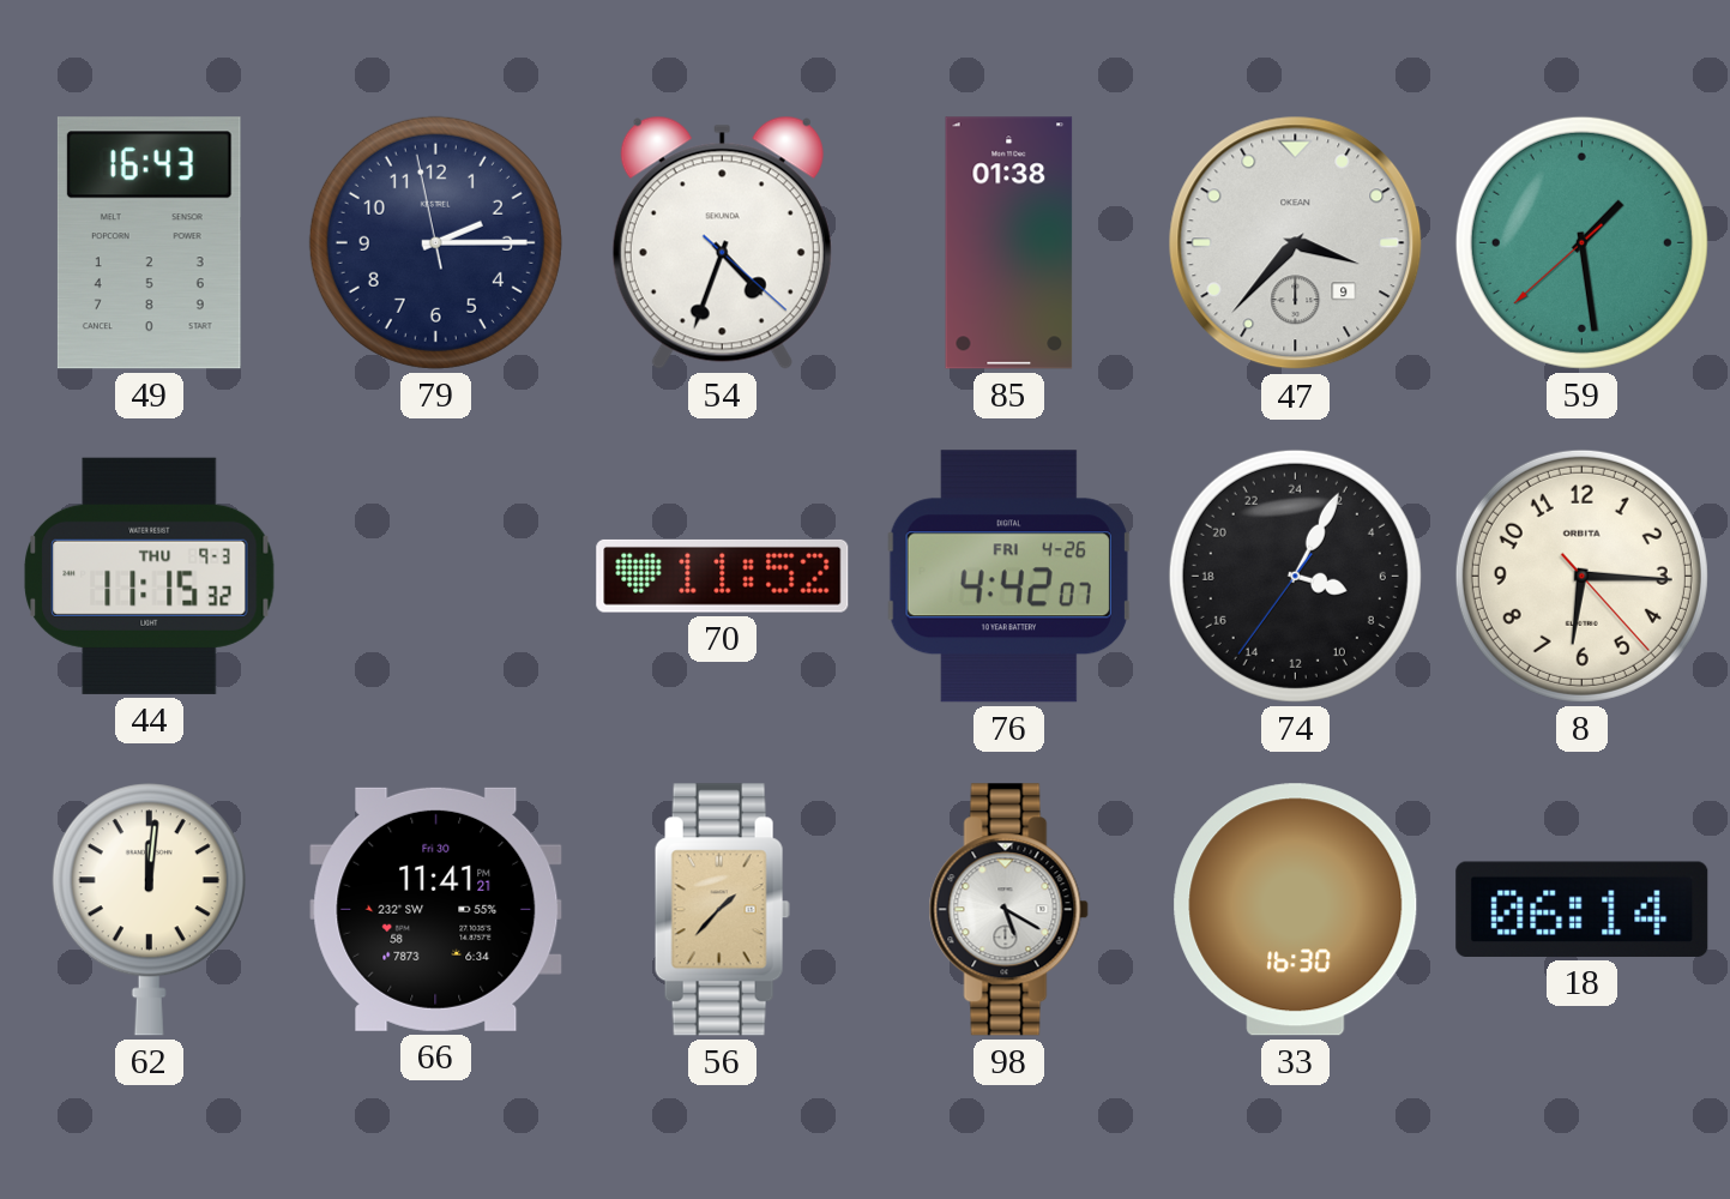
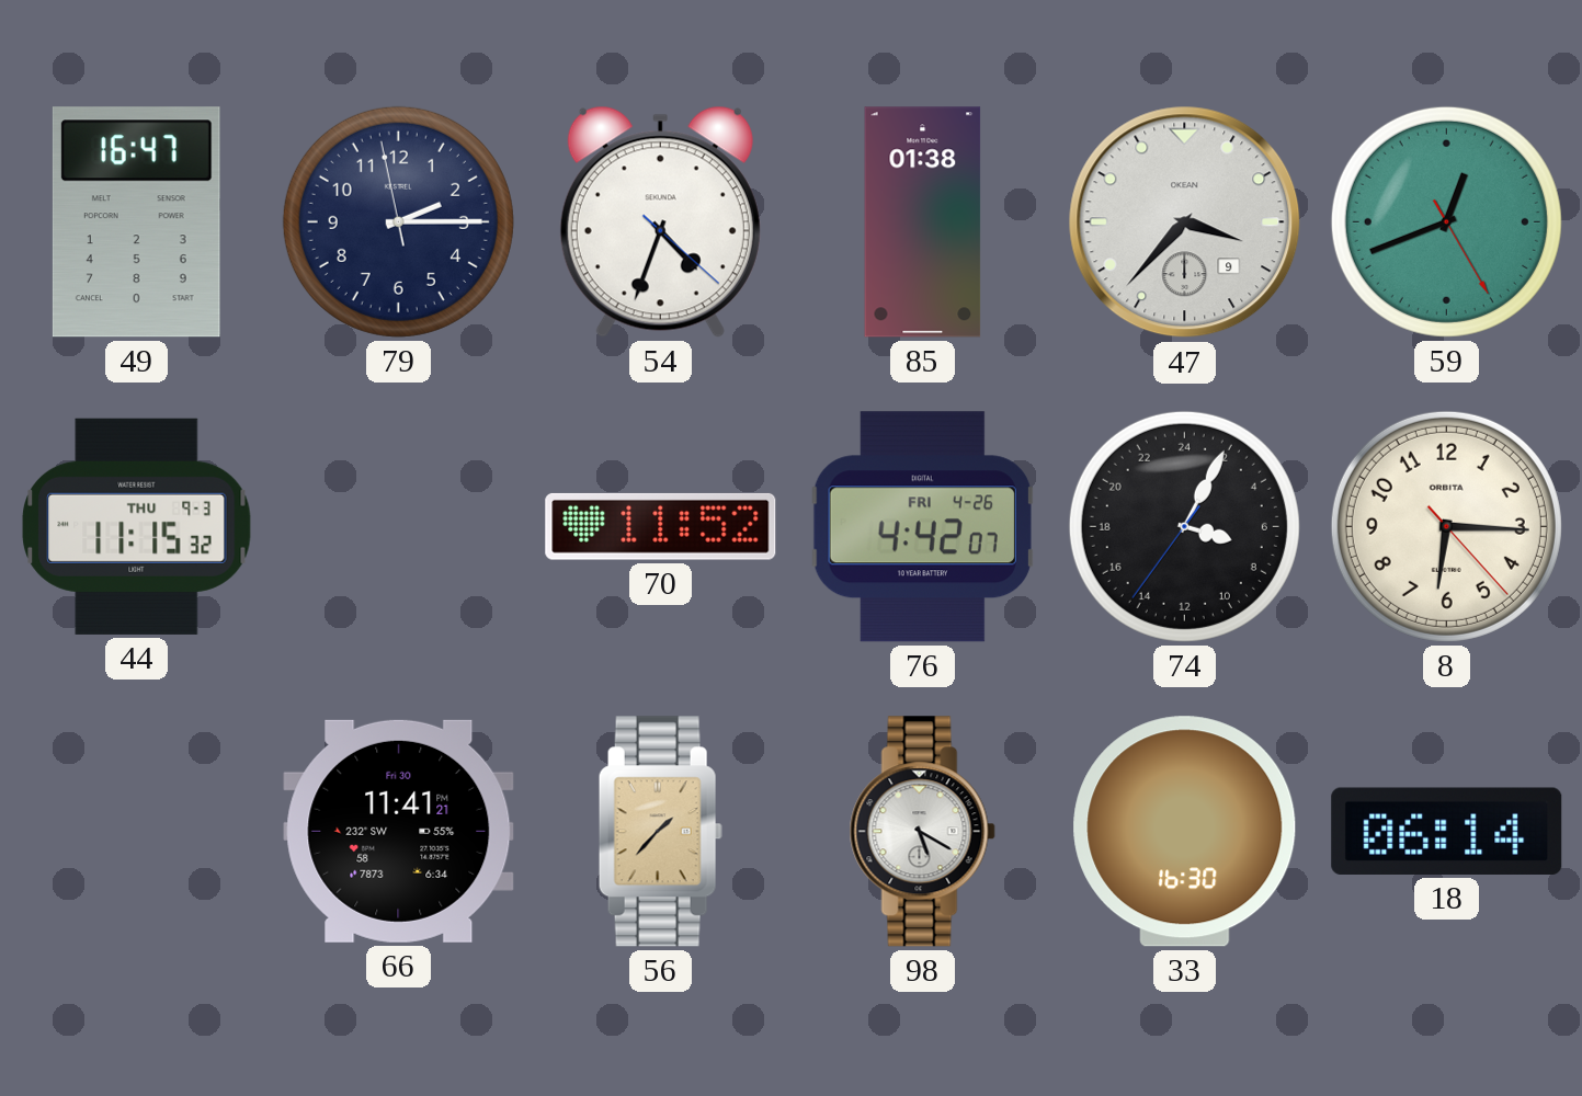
49: 16:43 -> 16:47
59: 1:28 -> 12:41
62: 12:01 -> none
